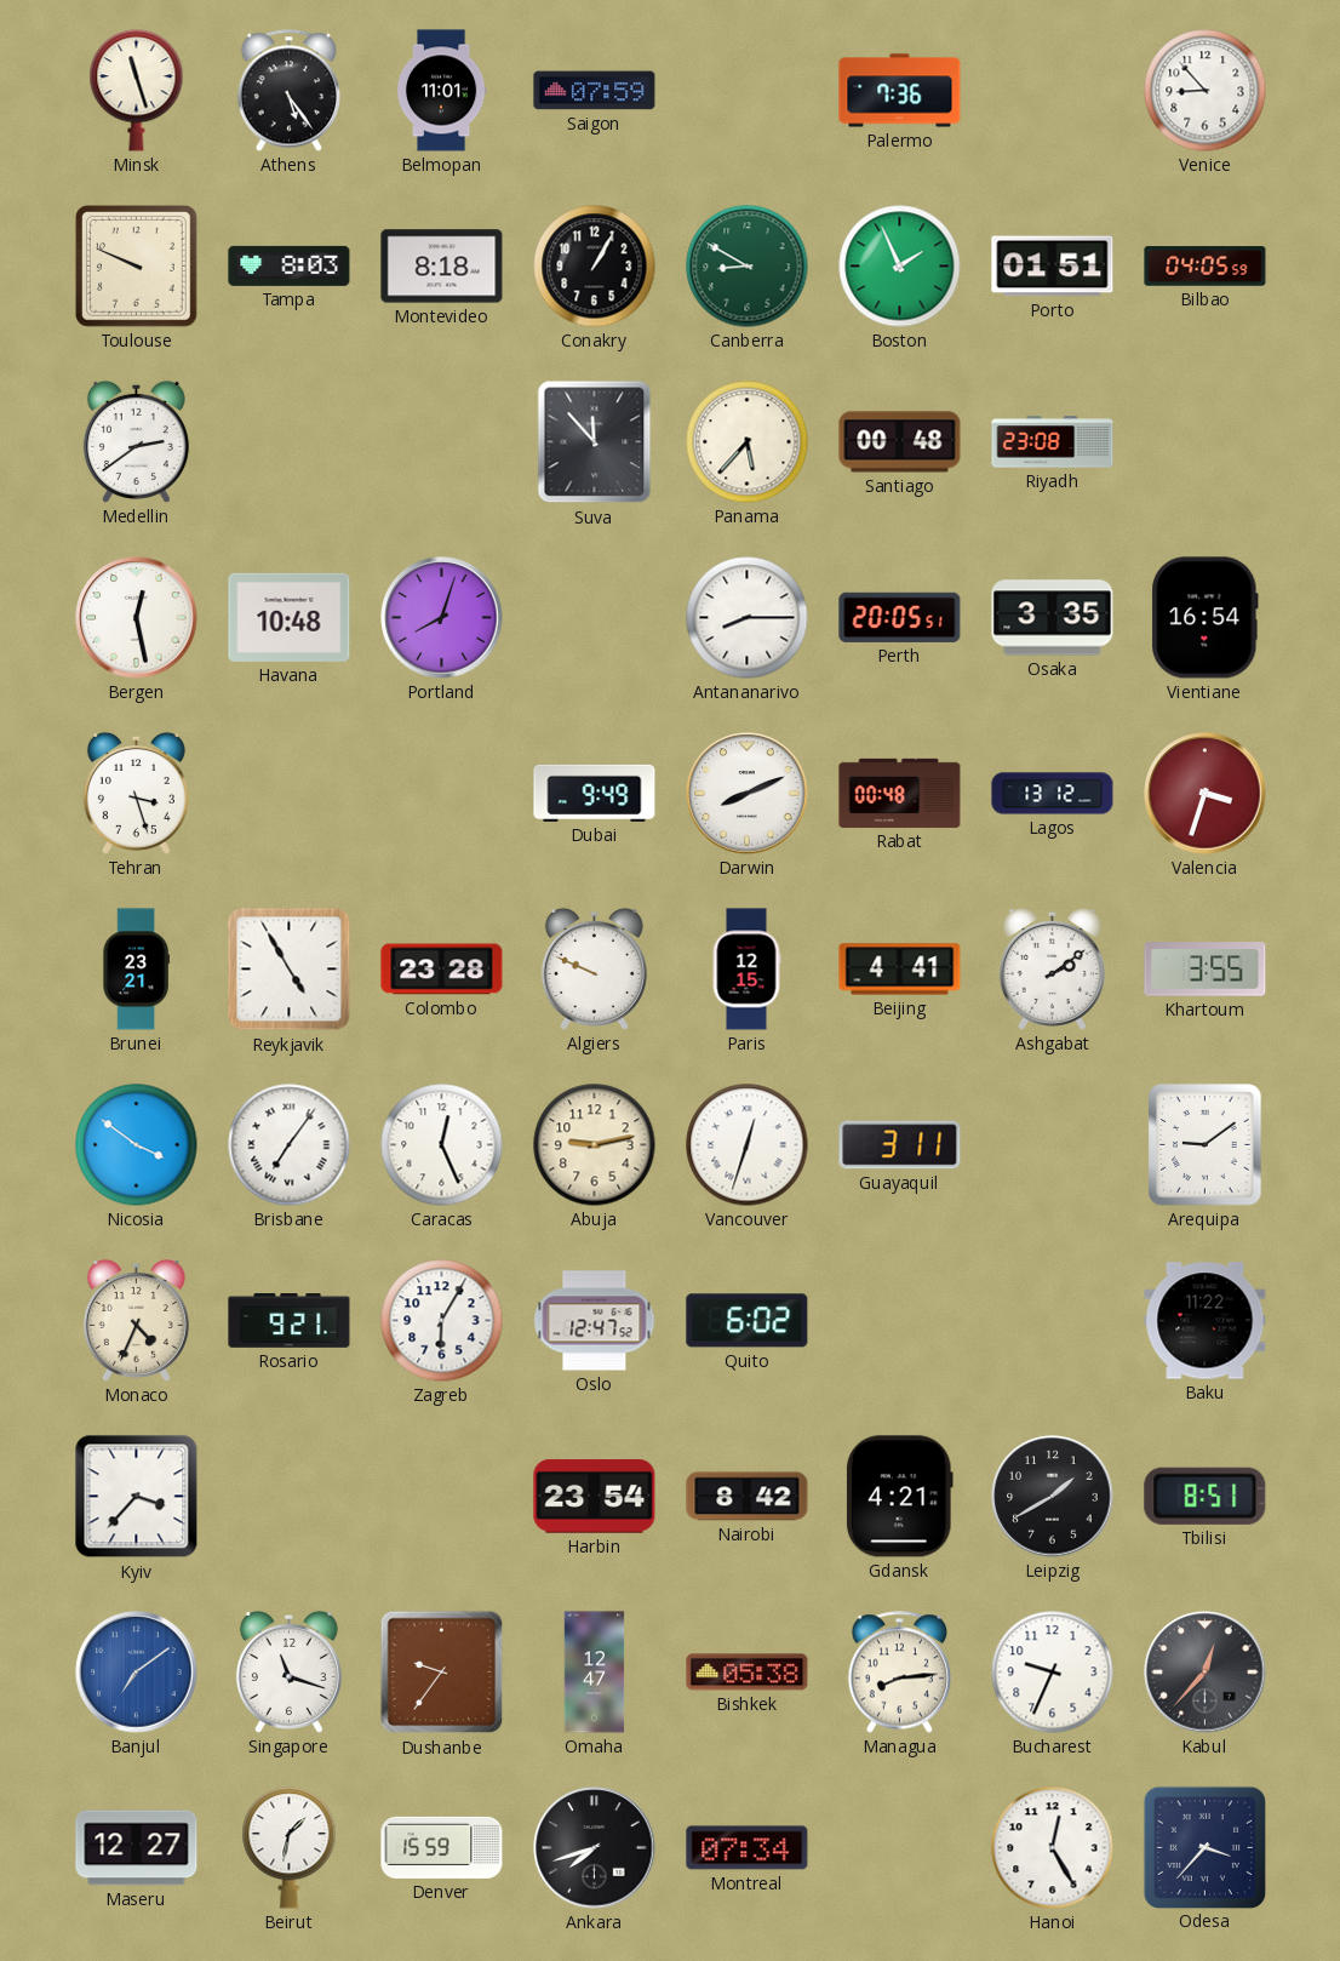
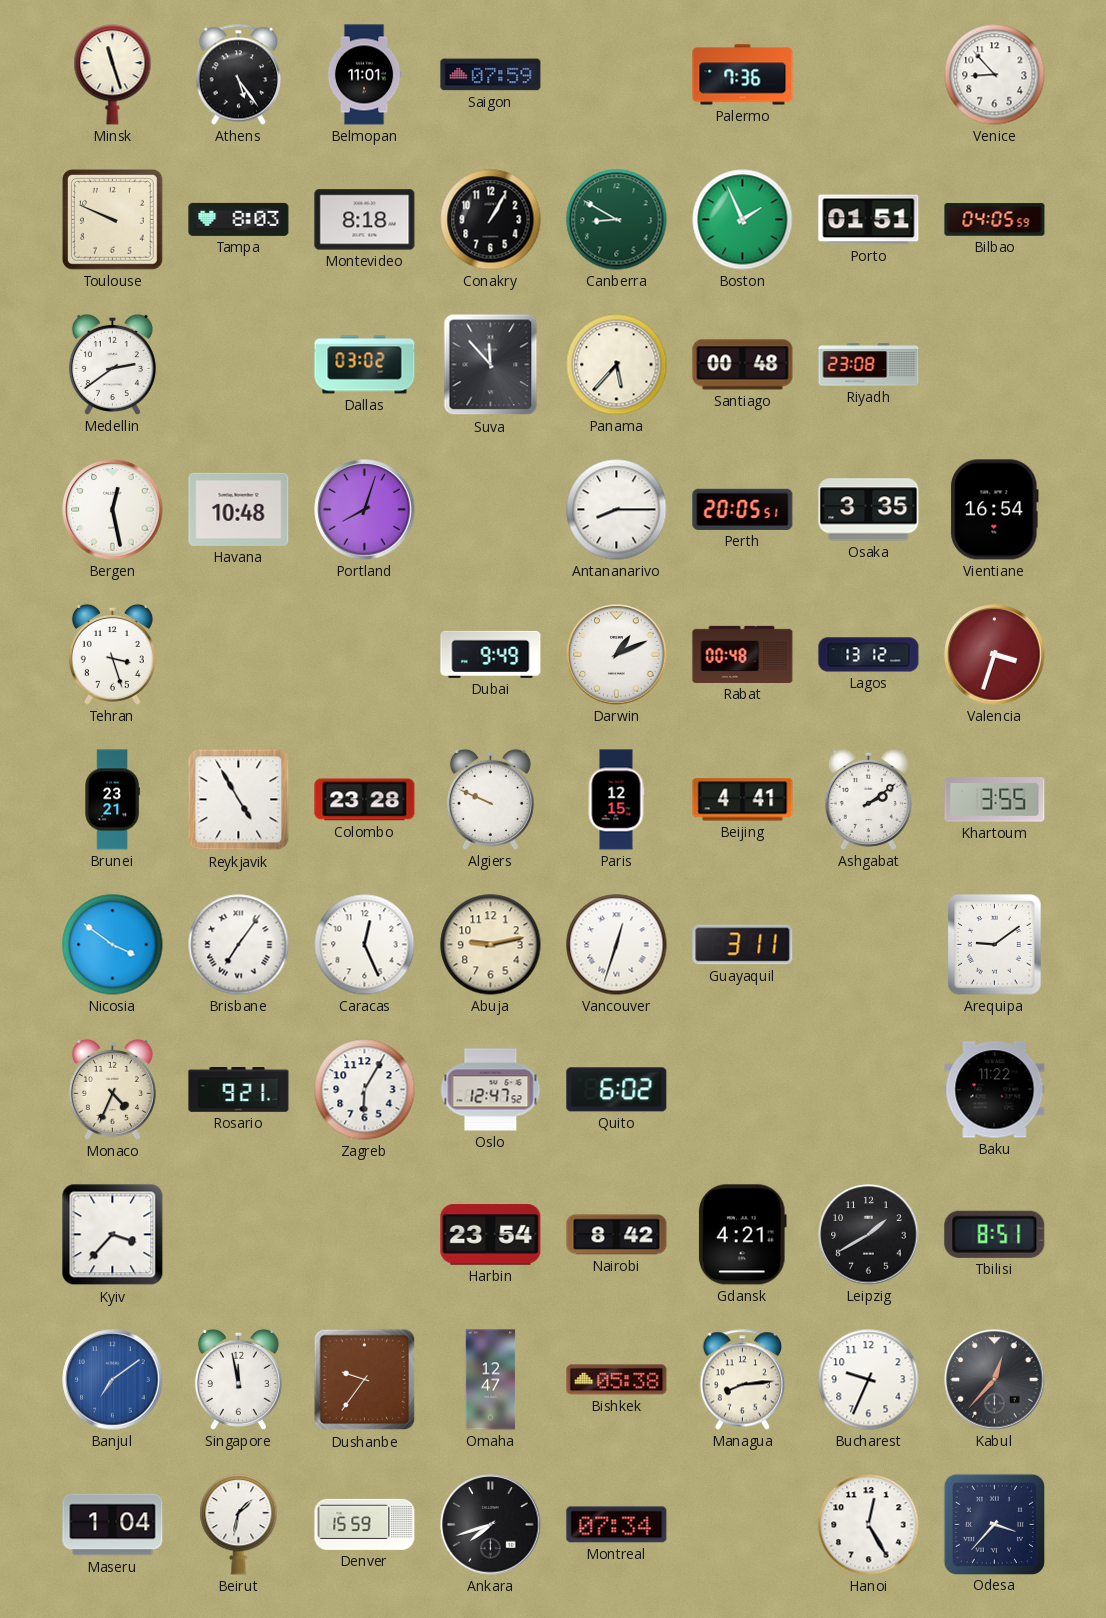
Dallas: none -> 03:02
Darwin: 8:11 -> 1:11
Singapore: 11:18 -> 11:58
Maseru: 12:27 -> 1:04
